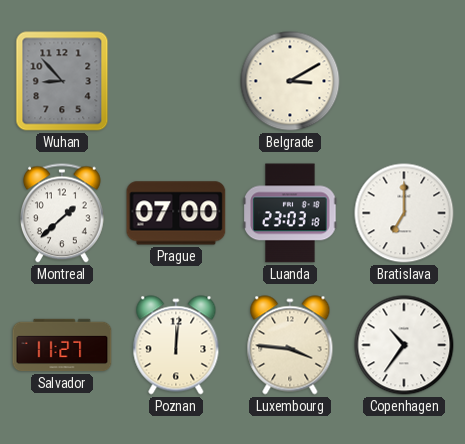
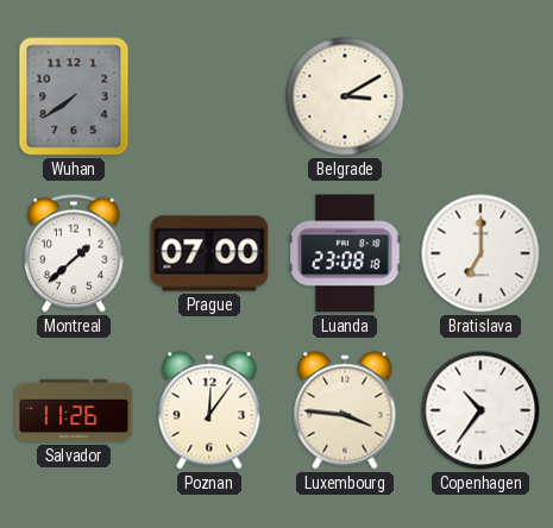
Wuhan: 8:53 -> 7:39
Luanda: 23:03 -> 23:08
Salvador: 11:27 -> 11:26
Poznan: 12:01 -> 12:06
